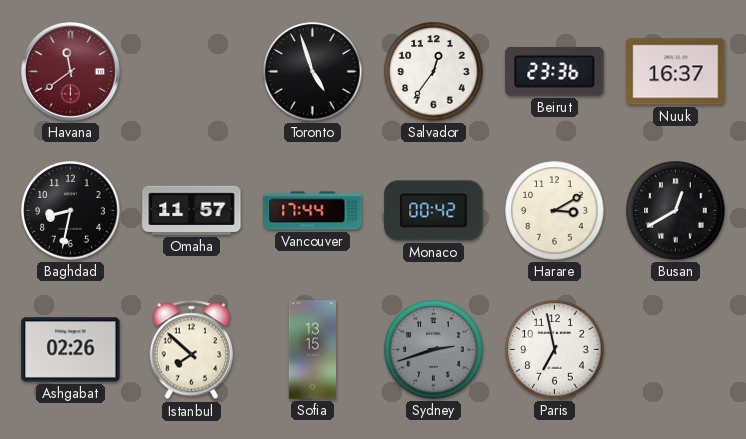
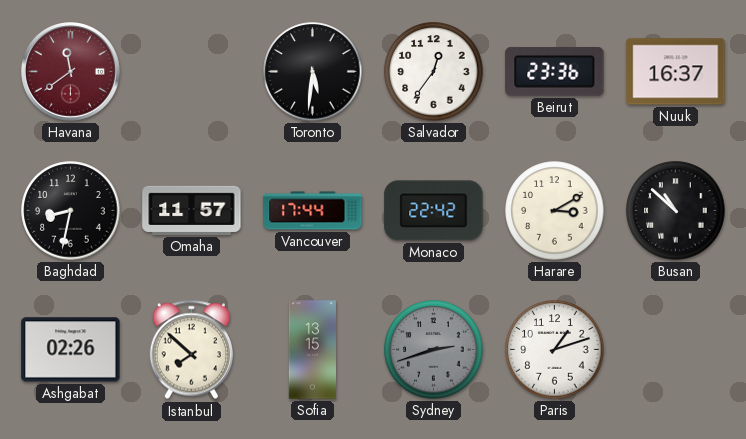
Toronto: 4:57 -> 5:31
Monaco: 00:42 -> 22:42
Busan: 12:40 -> 10:52
Paris: 6:58 -> 1:12
